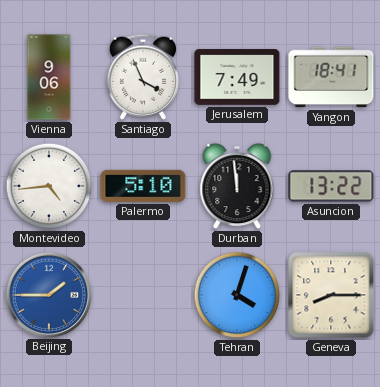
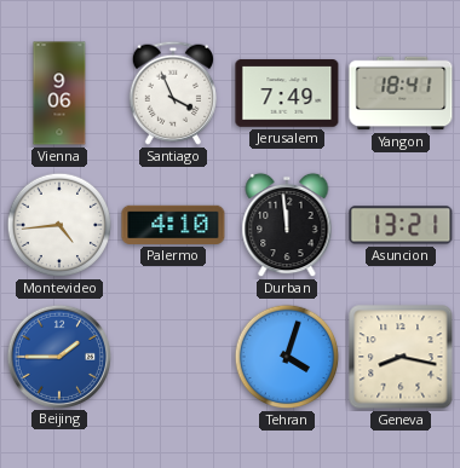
Palermo: 5:10 -> 4:10
Asuncion: 13:22 -> 13:21
Geneva: 8:15 -> 8:17
